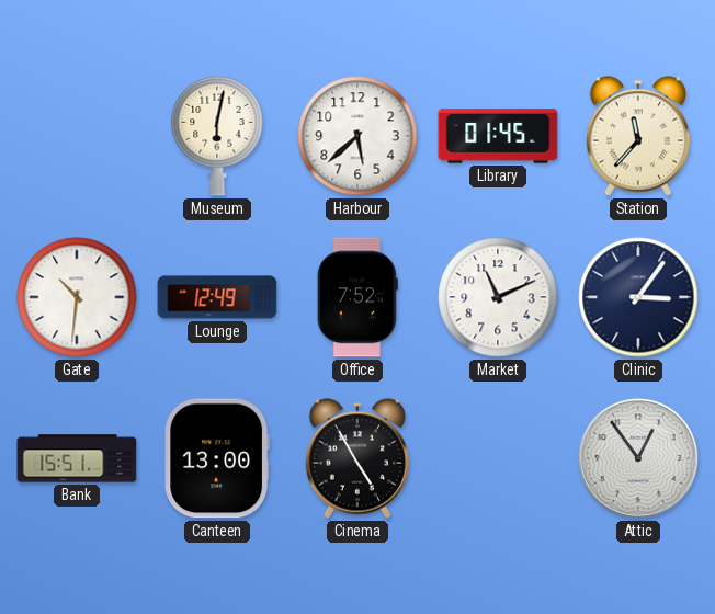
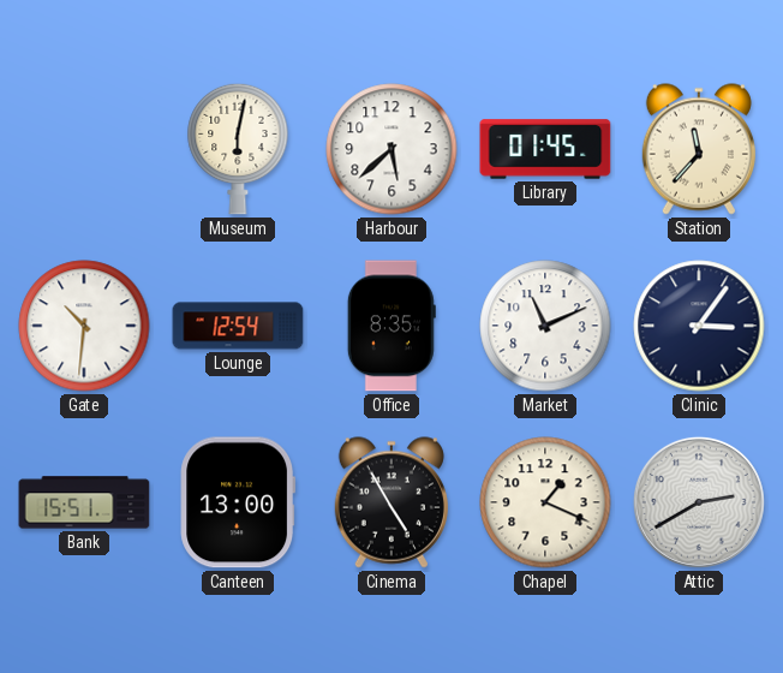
Lounge: 12:49 -> 12:54
Office: 7:52 -> 8:35
Chapel: none -> 1:19
Attic: 12:54 -> 2:40
